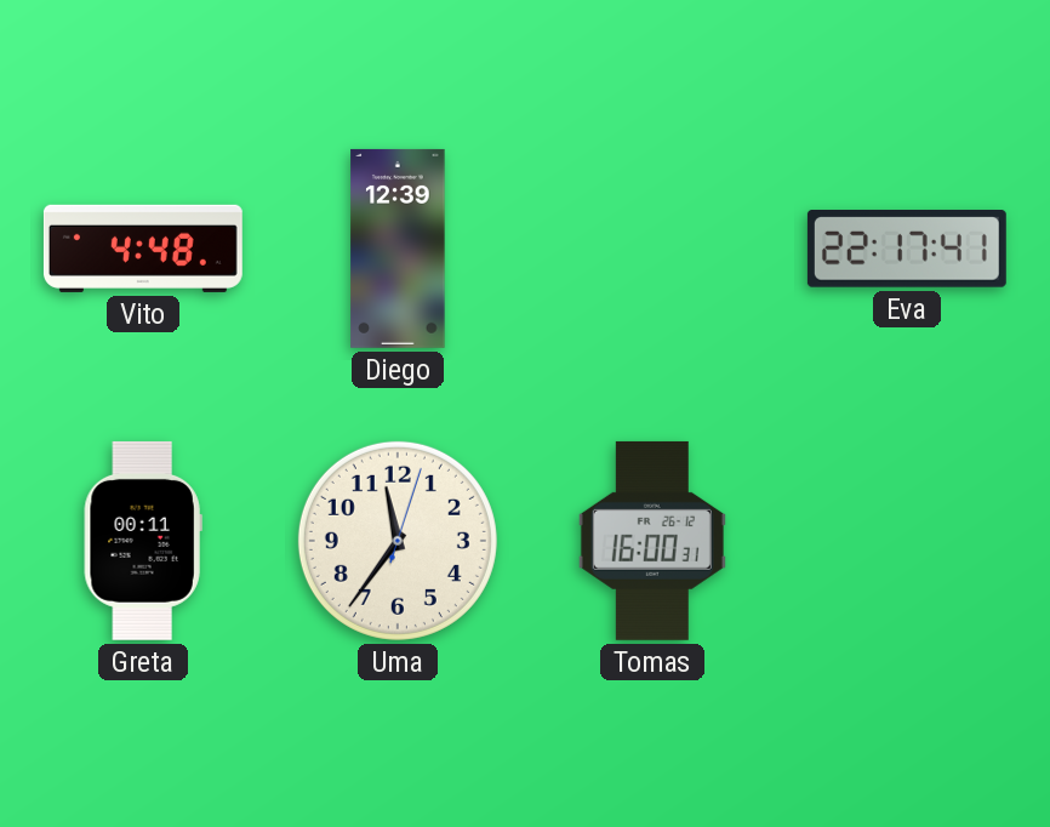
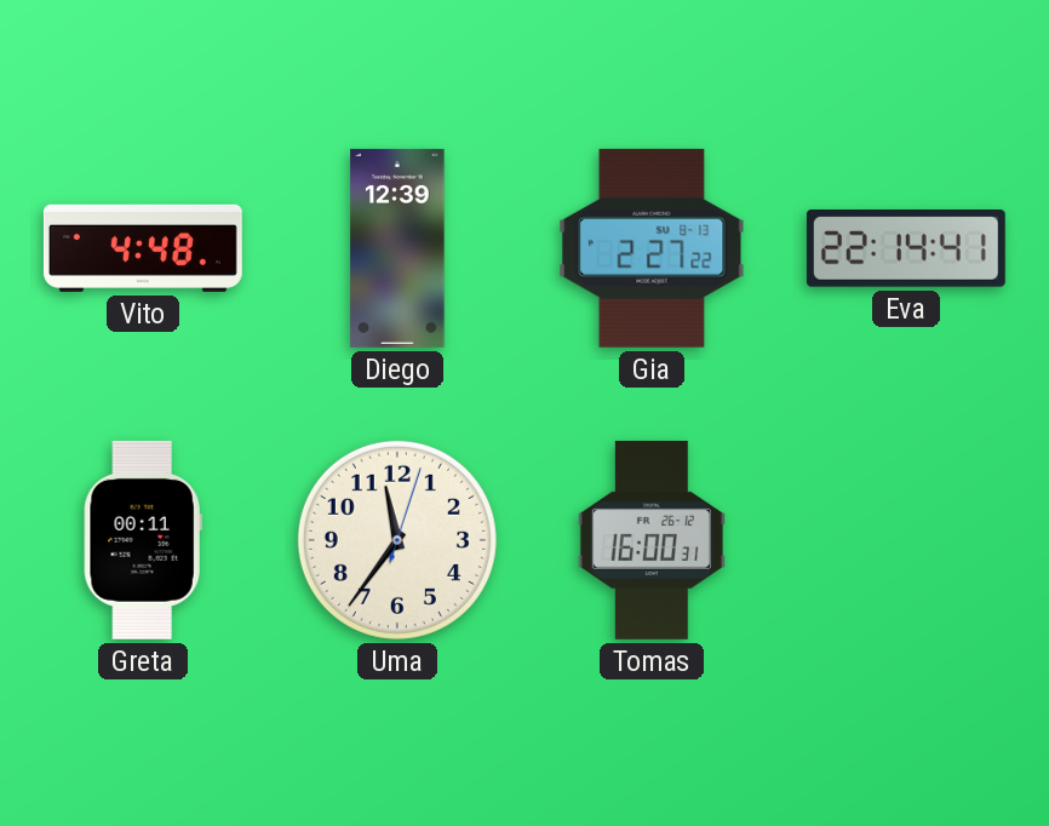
Gia: none -> 2:27
Eva: 22:17 -> 22:14
